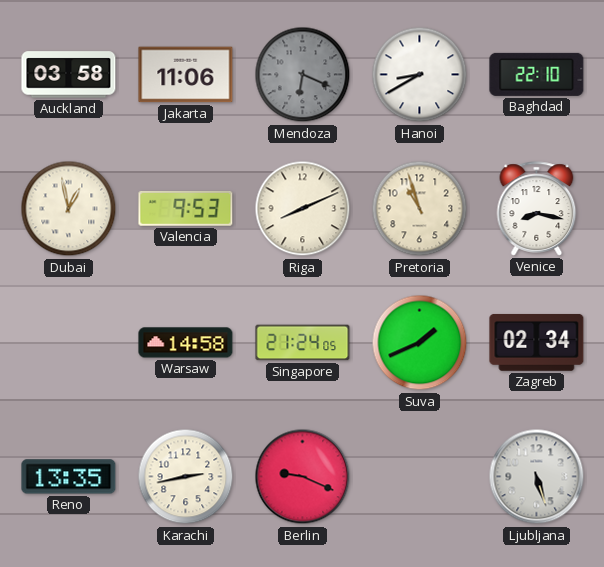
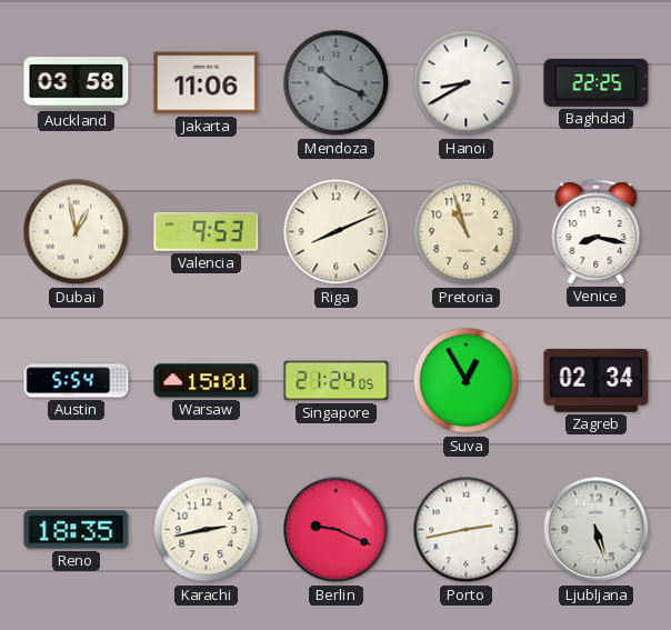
Mendoza: 6:19 -> 10:19
Baghdad: 22:10 -> 22:25
Austin: none -> 5:54
Warsaw: 14:58 -> 15:01
Suva: 1:41 -> 12:55
Reno: 13:35 -> 18:35
Porto: none -> 2:43
